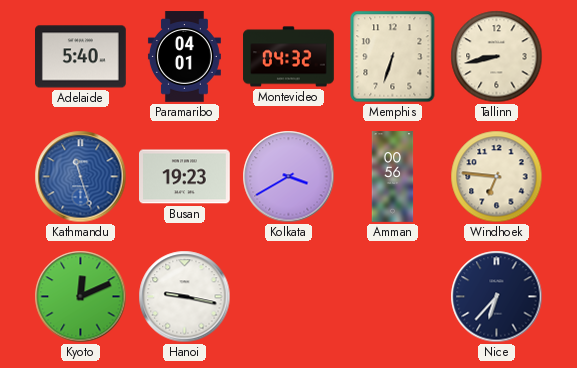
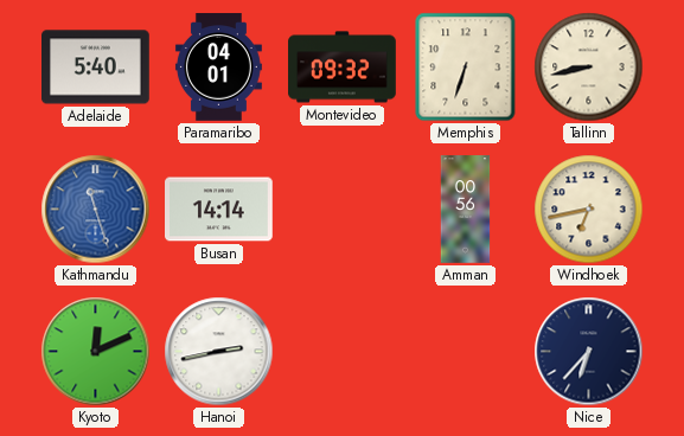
Montevideo: 04:32 -> 09:32
Busan: 19:23 -> 14:14
Kolkata: 3:40 -> none
Windhoek: 6:46 -> 6:43
Hanoi: 9:17 -> 2:43
